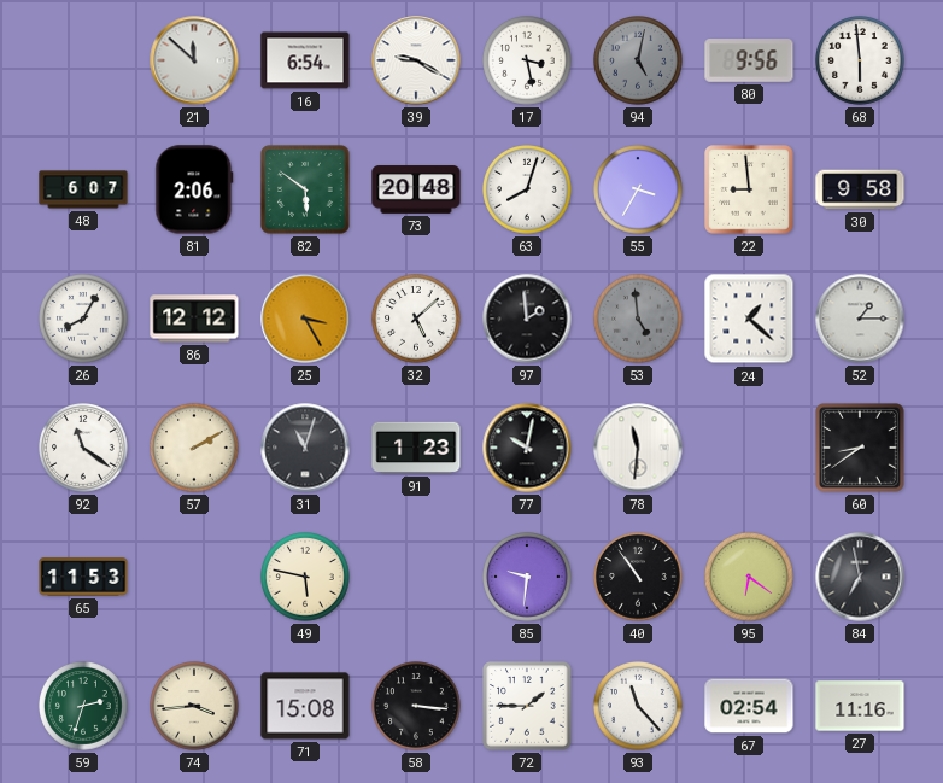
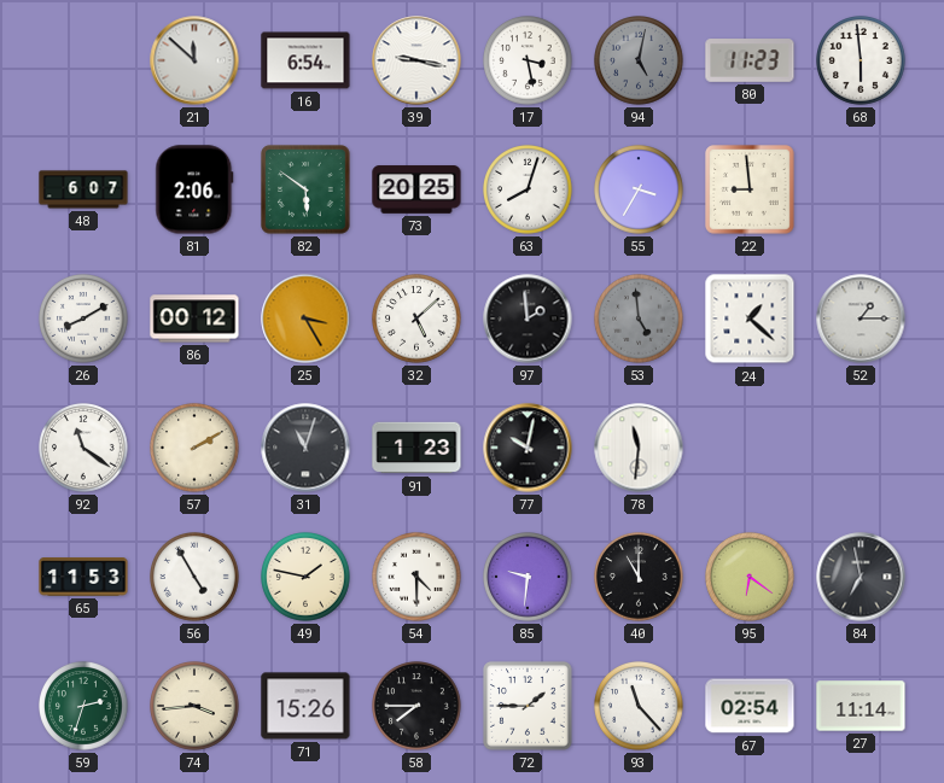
39: 9:20 -> 9:17
80: 9:56 -> 11:23
73: 20:48 -> 20:25
30: 9:58 -> none
26: 8:05 -> 8:10
86: 12:12 -> 00:12
60: 8:39 -> none
56: none -> 4:55
49: 5:47 -> 1:47
54: none -> 4:30
40: 10:54 -> 11:00
71: 15:08 -> 15:26
58: 3:16 -> 7:45
27: 11:16 -> 11:14
